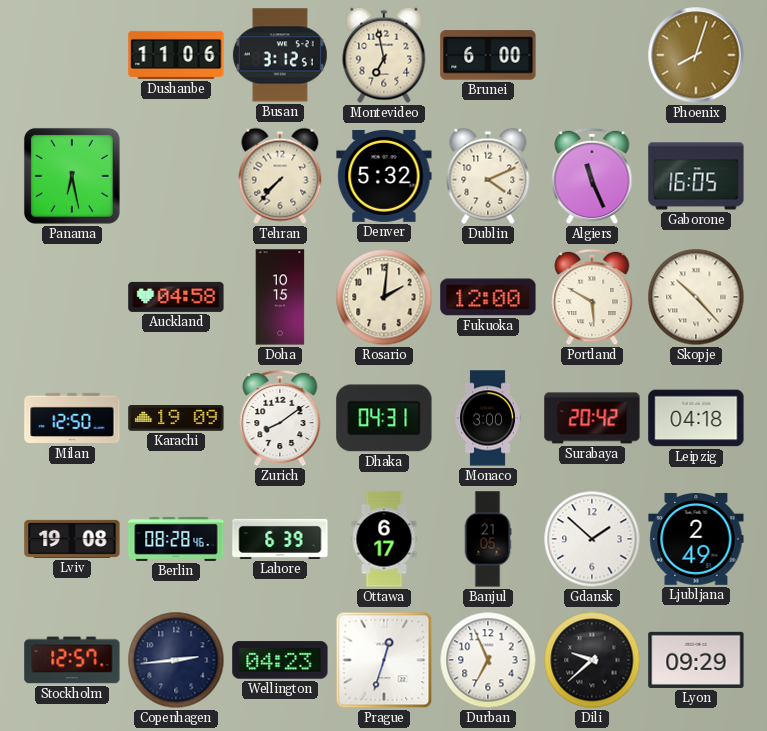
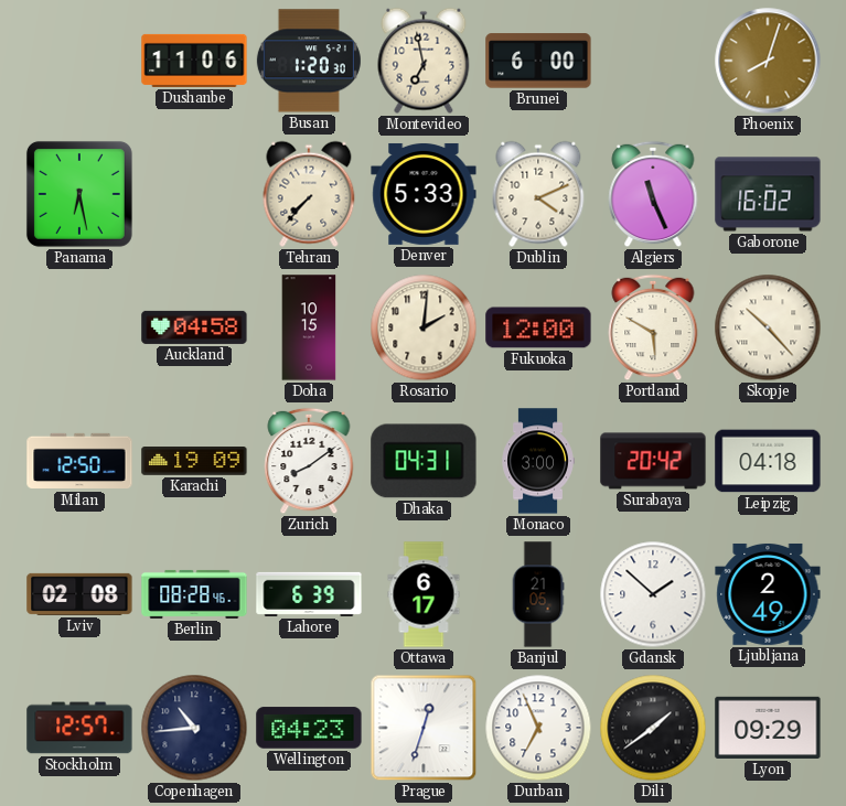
Busan: 3:12 -> 1:20
Denver: 5:32 -> 5:33
Gaborone: 16:05 -> 16:02
Lviv: 19:08 -> 02:08
Copenhagen: 2:44 -> 10:44
Dili: 9:38 -> 1:39
